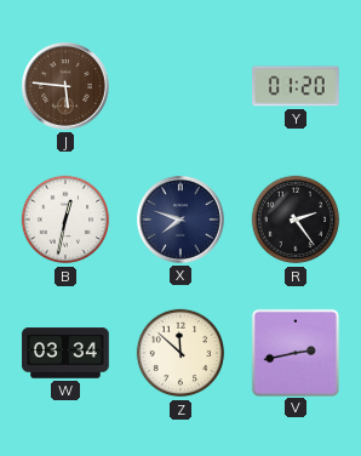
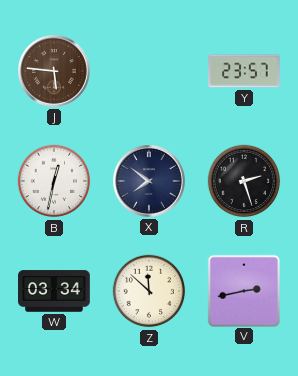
Y: 01:20 -> 23:57
X: 7:48 -> 7:51
R: 2:24 -> 2:27
